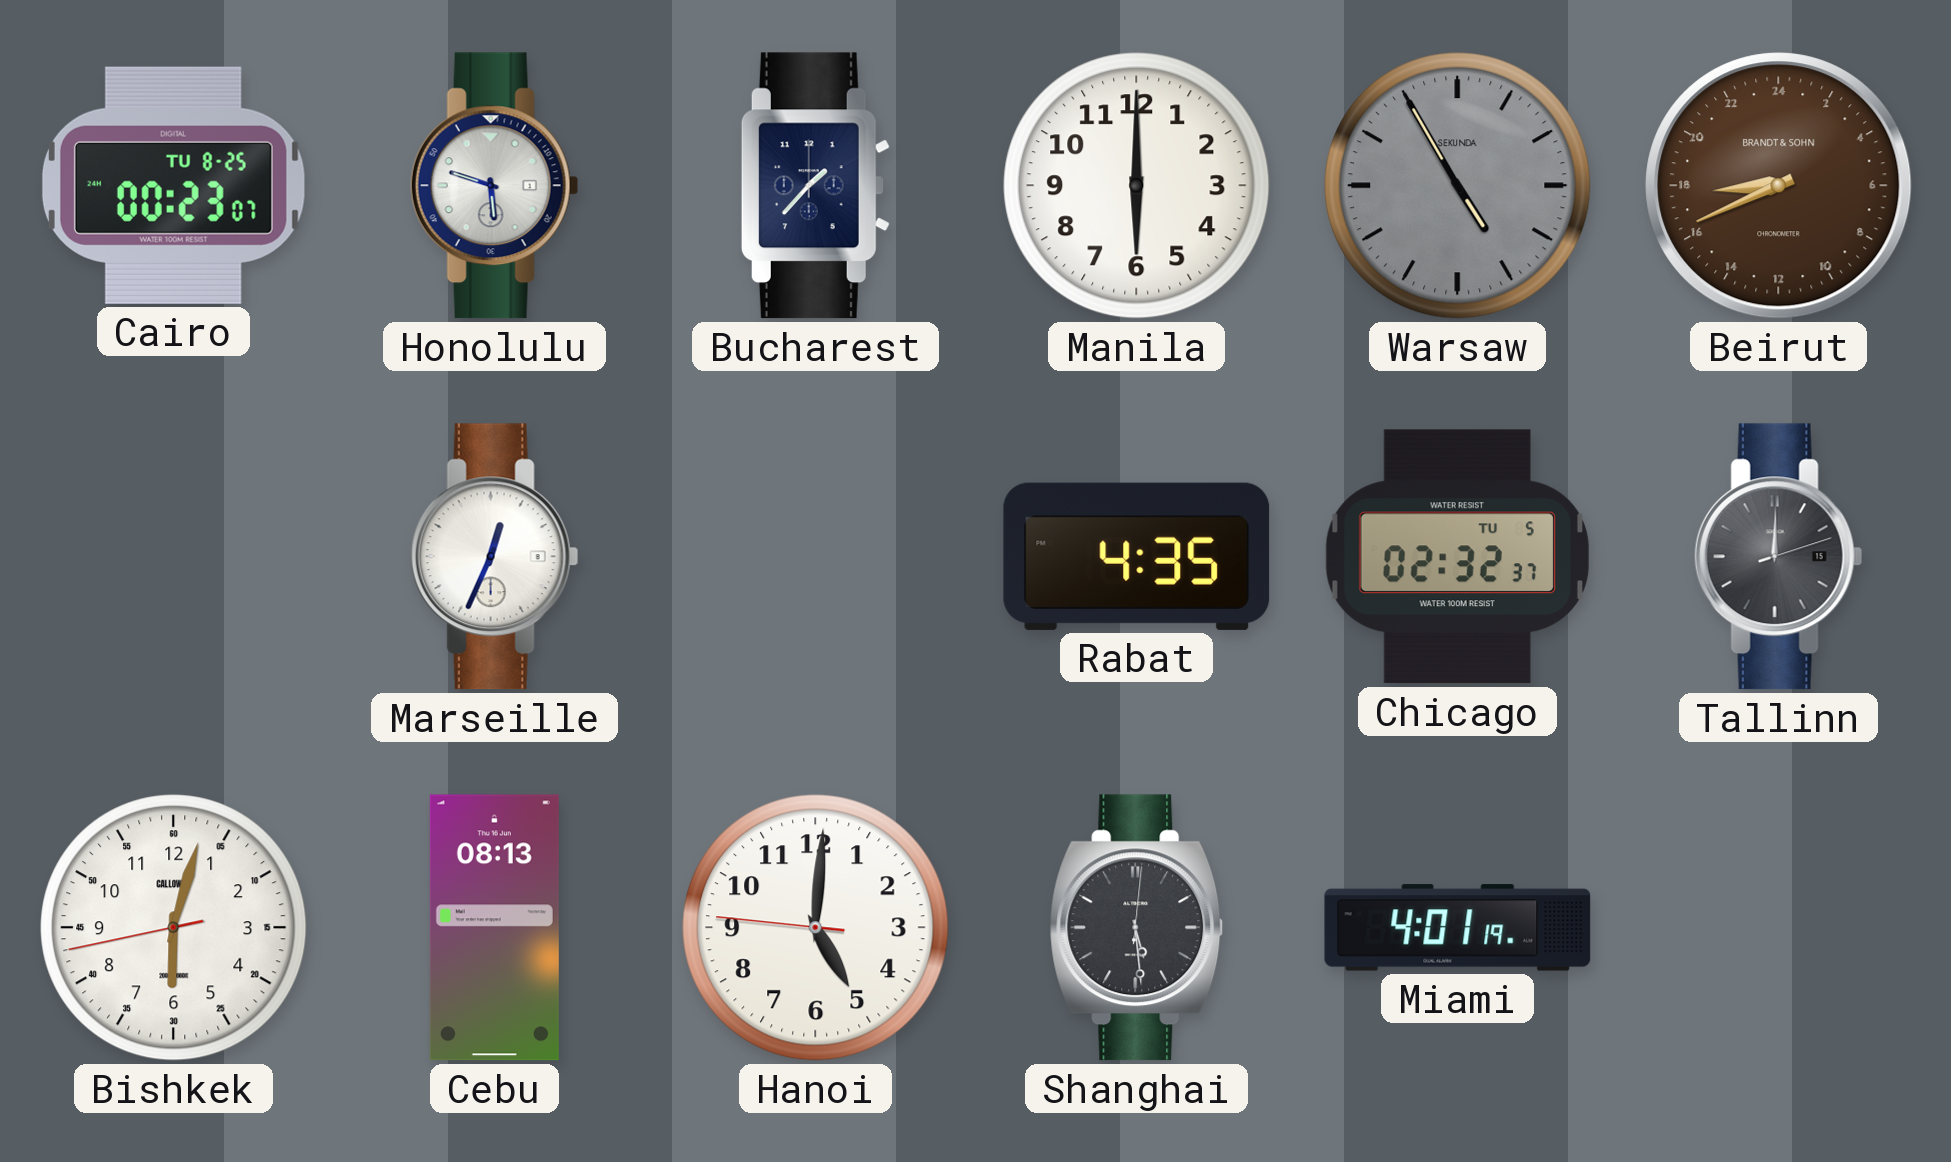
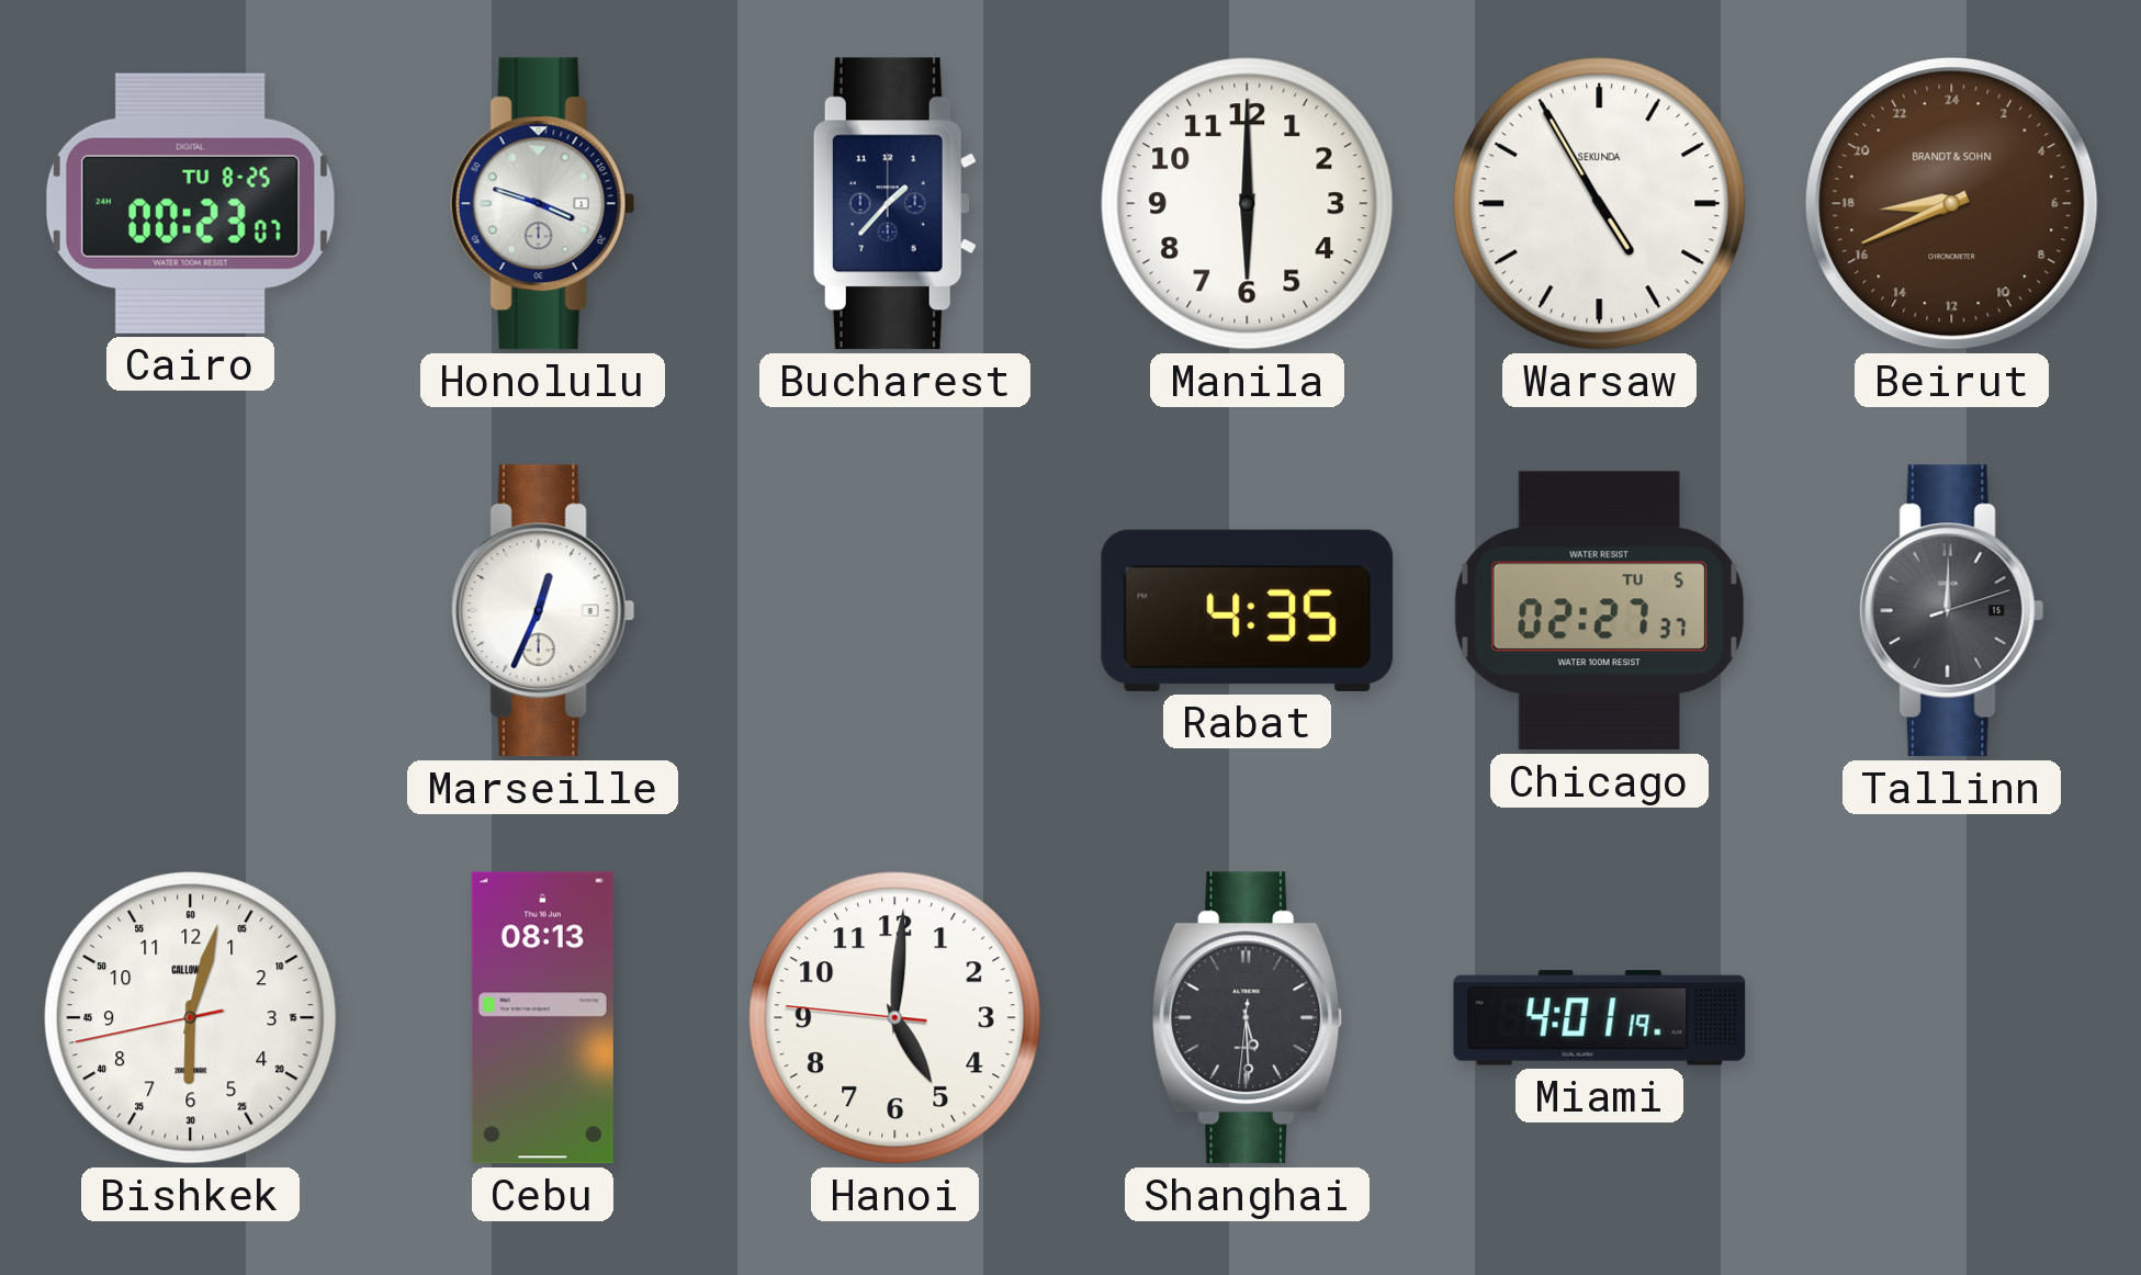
Honolulu: 5:48 -> 3:48
Warsaw dial: grey -> white
Chicago: 02:32 -> 02:27
Shanghai: 5:29:01 -> 5:29:31
